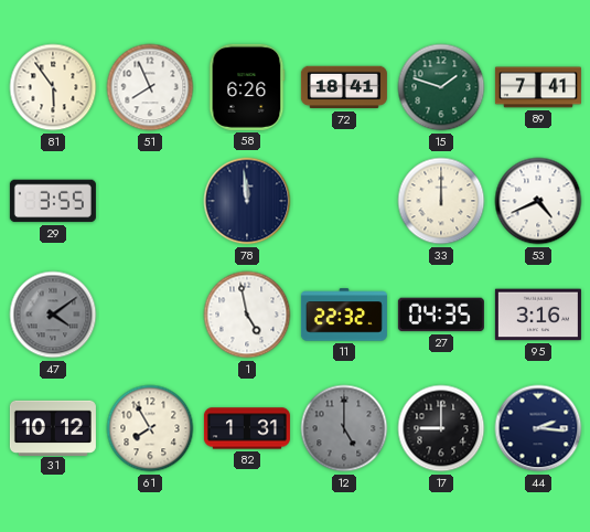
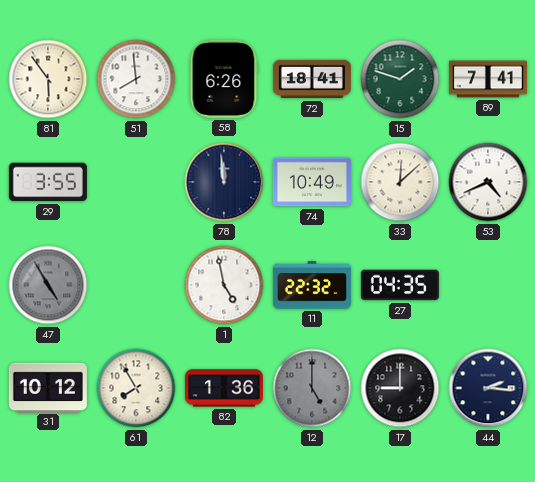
51: 7:56 -> 7:59
74: none -> 10:49
33: 12:00 -> 12:08
47: 4:09 -> 4:55
95: 3:16 -> none
82: 1:31 -> 1:36
